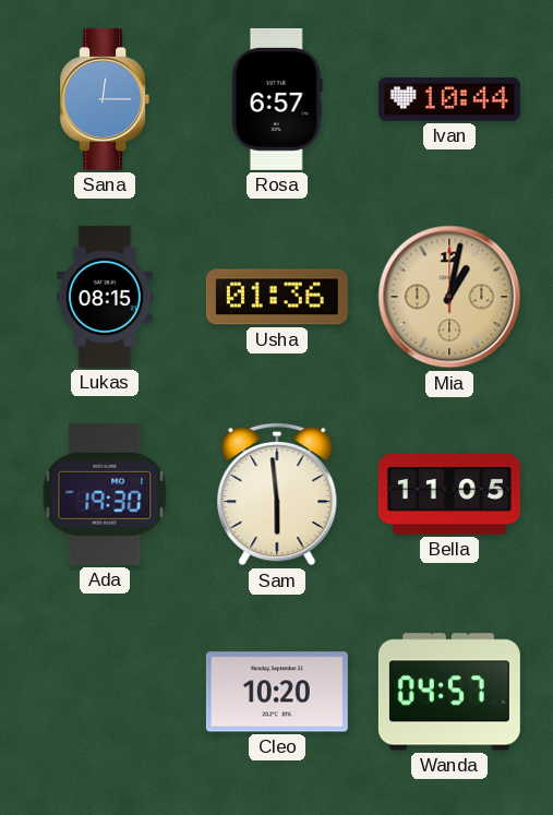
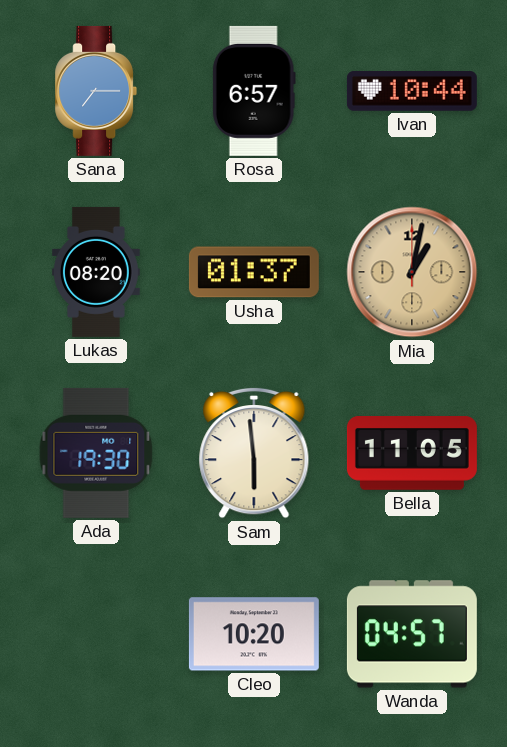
Sana: 12:15 -> 7:15
Lukas: 08:15 -> 08:20
Usha: 01:36 -> 01:37
